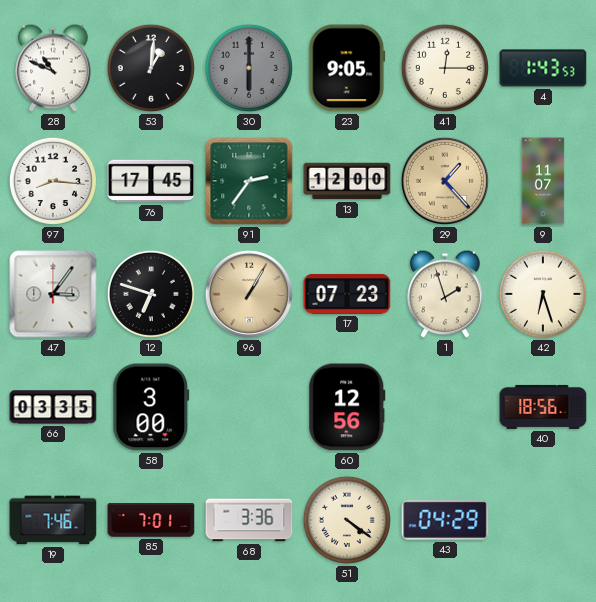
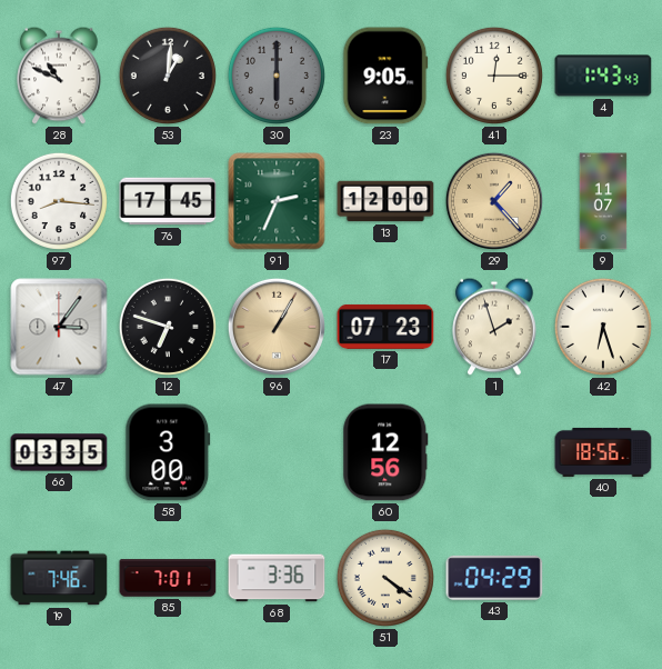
4: 1:43:53 -> 1:43:43
91: 2:36 -> 2:34
